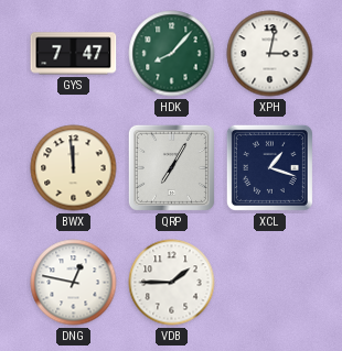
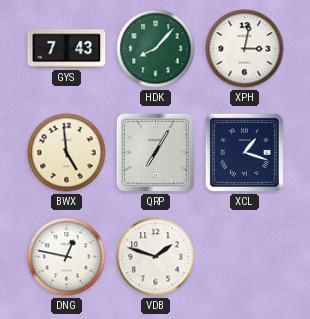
GYS: 7:47 -> 7:43
BWX: 11:59 -> 4:59
VDB: 1:45 -> 1:48
